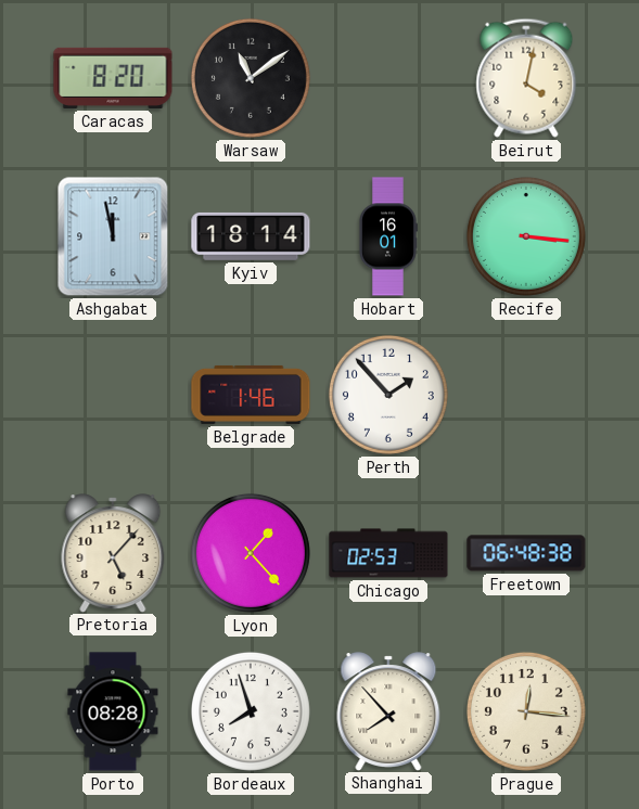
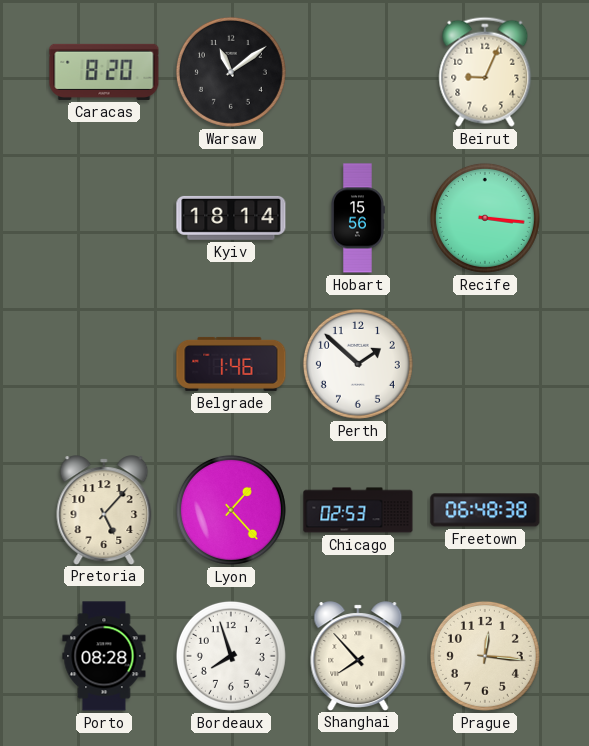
Beirut: 4:02 -> 9:04
Ashgabat: 11:58 -> none
Hobart: 16:01 -> 15:56
Perth: 1:53 -> 1:52
